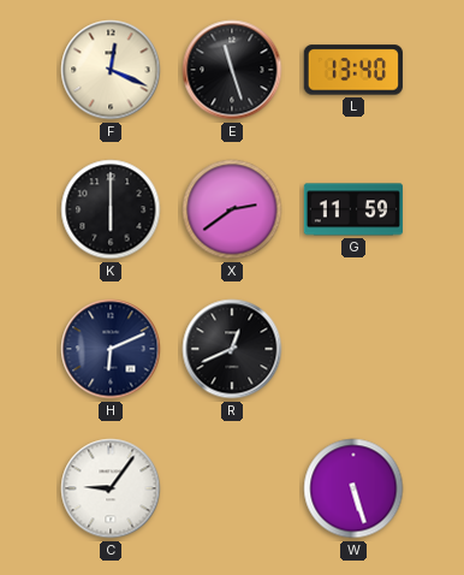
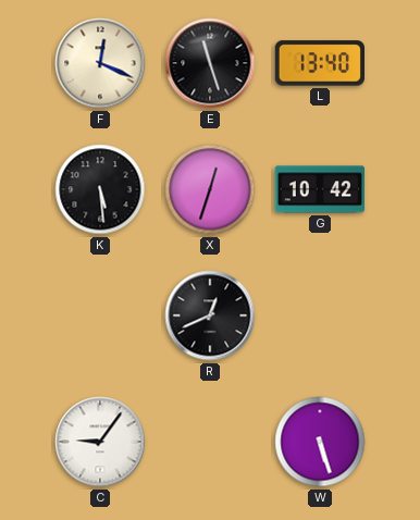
K: 6:00 -> 5:29
X: 2:39 -> 12:33
G: 11:59 -> 10:42
H: 6:11 -> none
